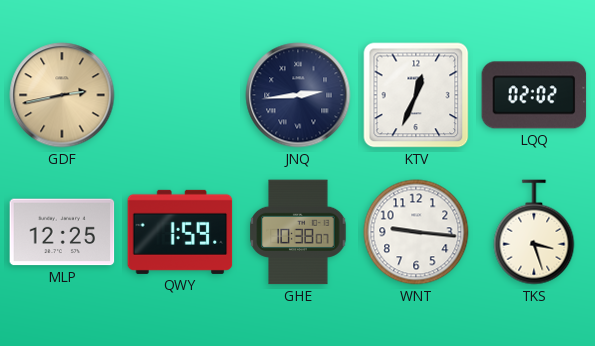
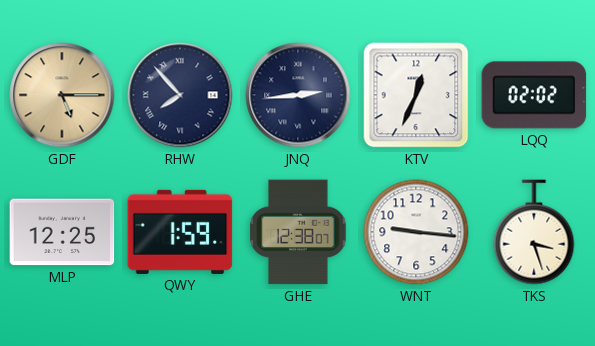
GDF: 2:43 -> 5:15
RHW: none -> 7:53
GHE: 10:38 -> 12:38
